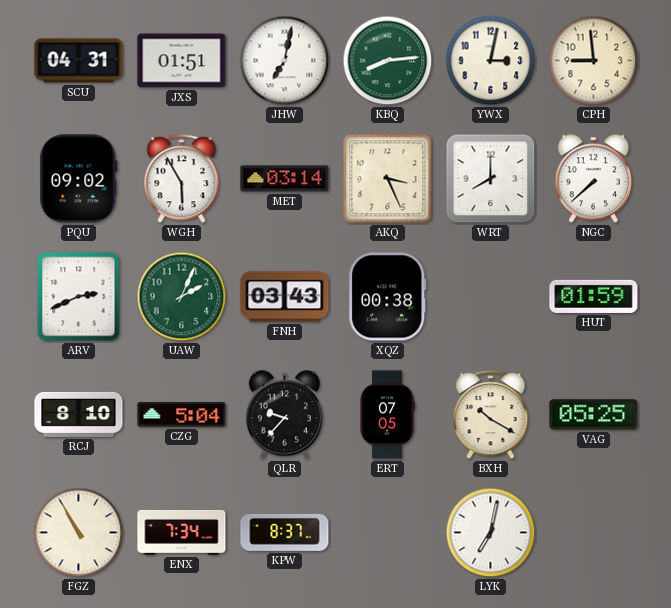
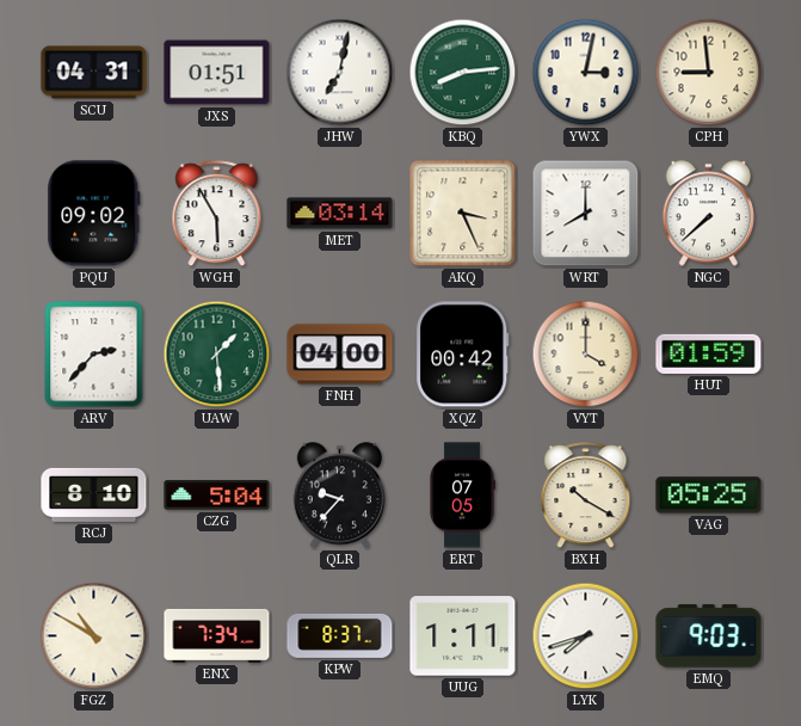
ARV: 2:41 -> 2:37
UAW: 2:04 -> 1:29
FNH: 03:43 -> 04:00
XQZ: 00:38 -> 00:42
VYT: none -> 4:00
FGZ: 10:55 -> 10:50
UUG: none -> 1:11
LYK: 7:02 -> 7:42
EMQ: none -> 9:03
